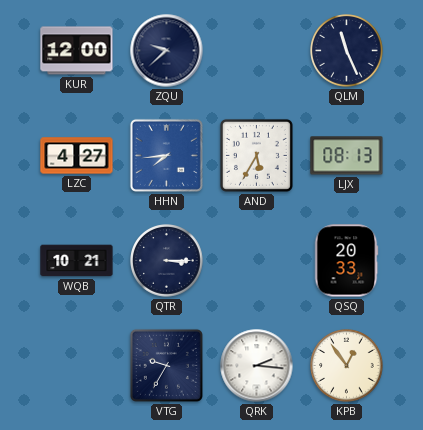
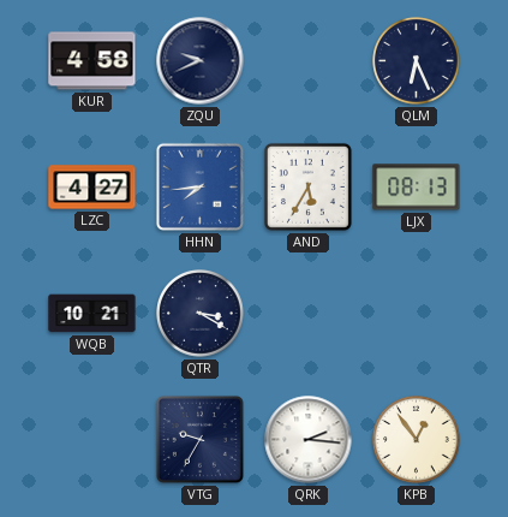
KUR: 12:00 -> 4:58
ZQU: 9:38 -> 9:41
QLM: 11:26 -> 6:26
QTR: 3:15 -> 3:20
QSQ: 20:33 -> none
